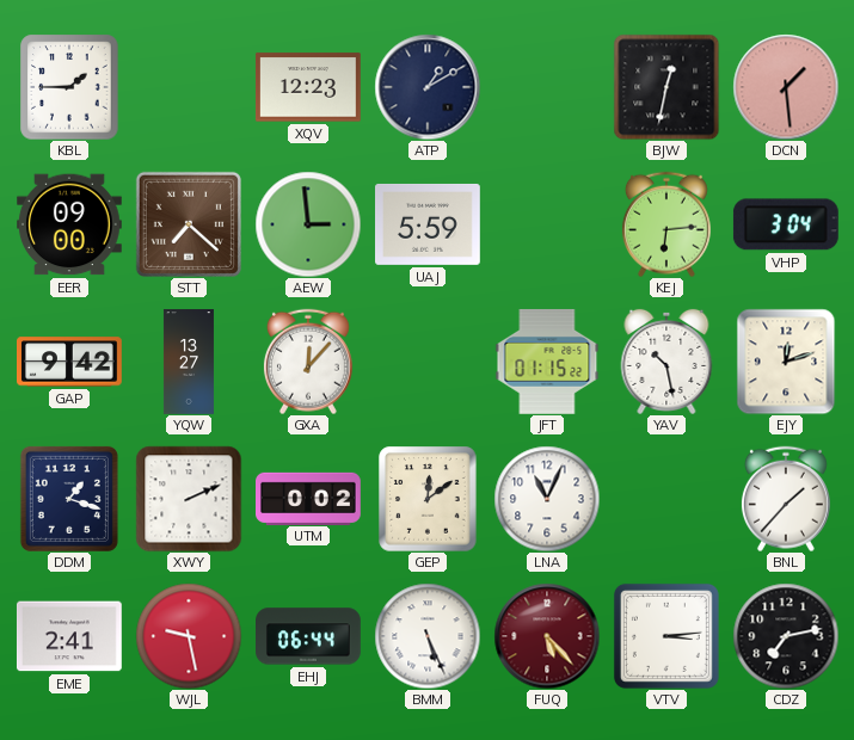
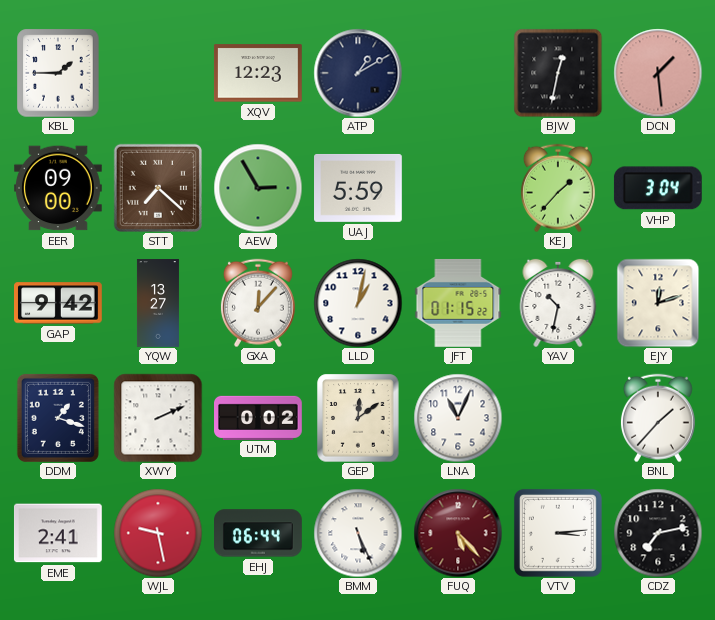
AEW: 2:59 -> 2:55
KEJ: 6:14 -> 1:37
LLD: none -> 1:02
YAV: 10:28 -> 10:32
